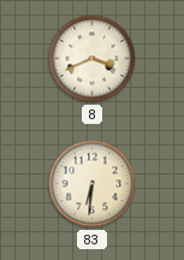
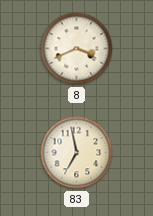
83: 6:31 -> 6:58
